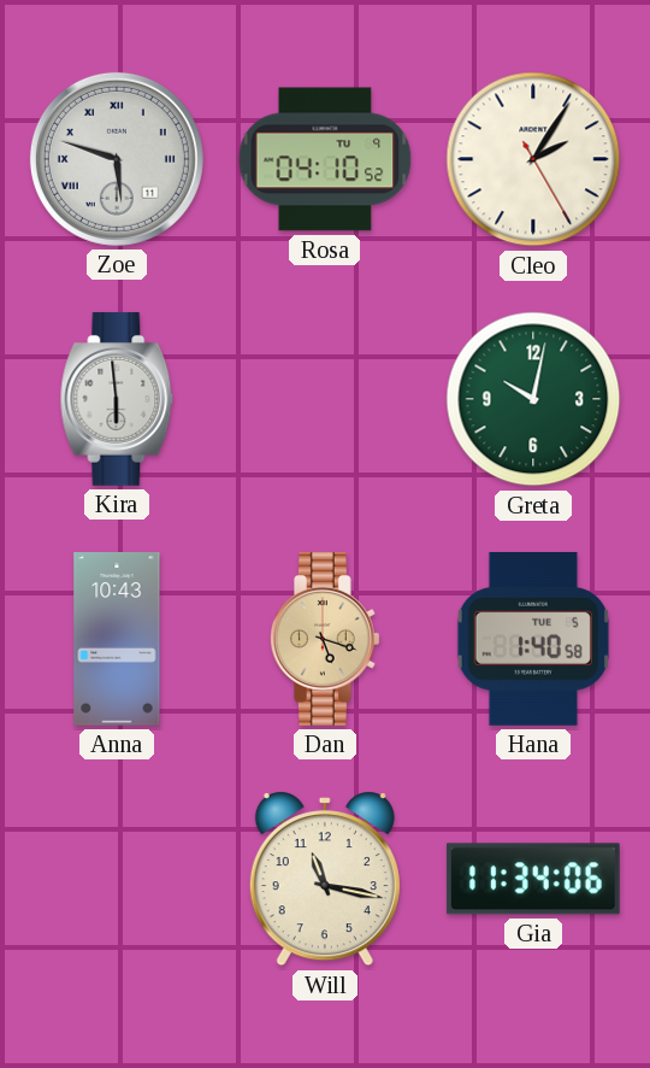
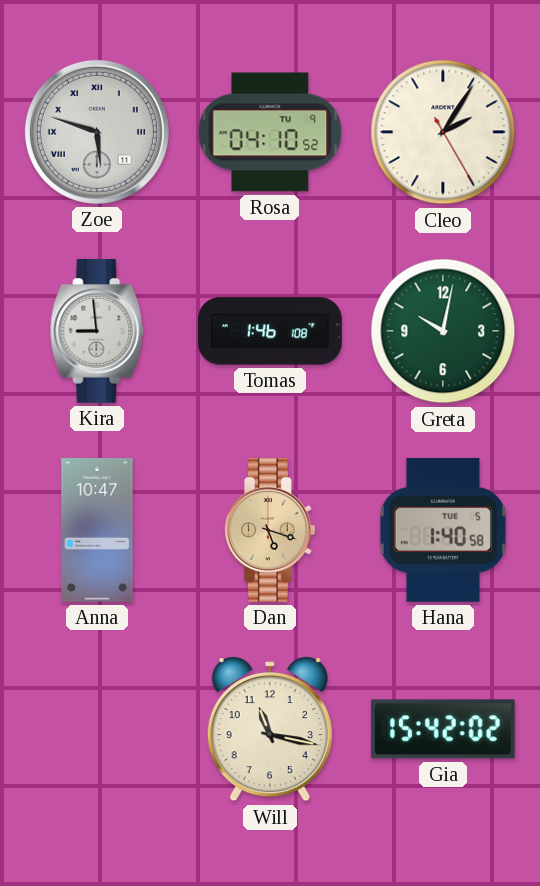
Kira: 5:59 -> 8:59
Tomas: none -> 1:46
Anna: 10:43 -> 10:47
Gia: 11:34 -> 15:42
